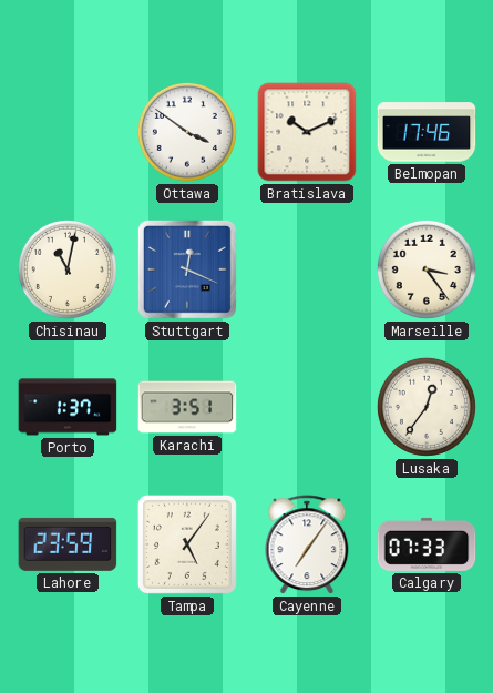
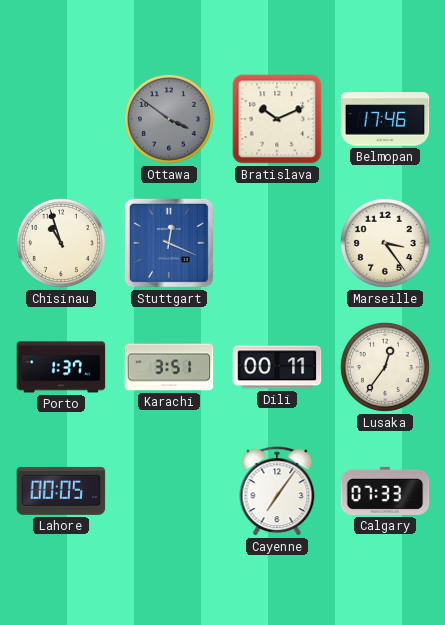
Ottawa dial: white -> grey
Chisinau: 11:02 -> 10:57
Dili: none -> 00:11
Lahore: 23:59 -> 00:05
Tampa: 5:06 -> none
